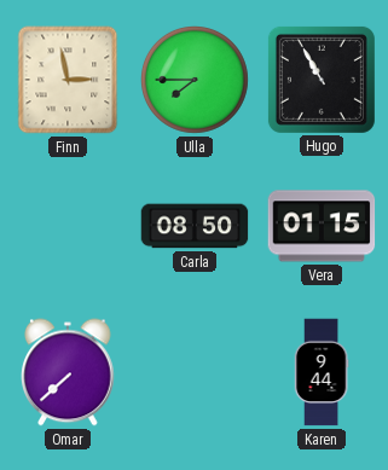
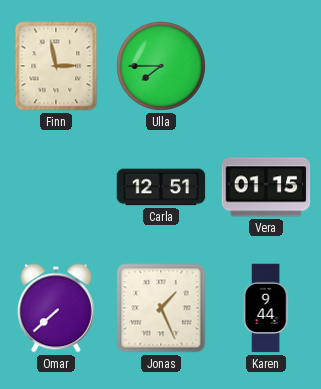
Hugo: 10:55 -> none
Carla: 08:50 -> 12:51
Jonas: none -> 1:26
